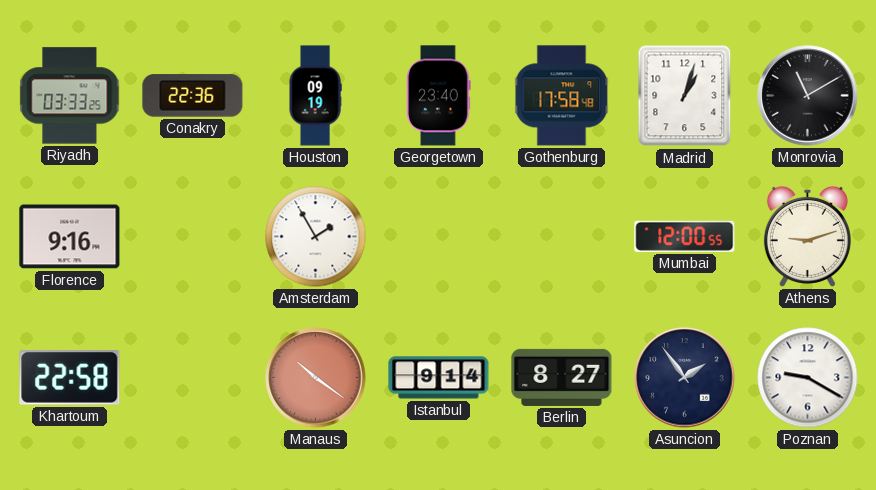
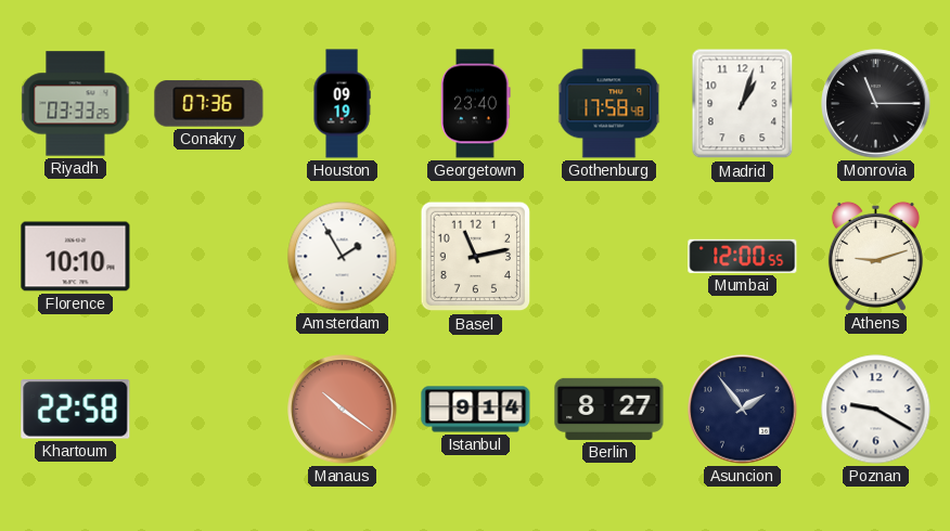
Conakry: 22:36 -> 07:36
Monrovia: 11:10 -> 11:15
Florence: 9:16 -> 10:10
Basel: none -> 11:13
